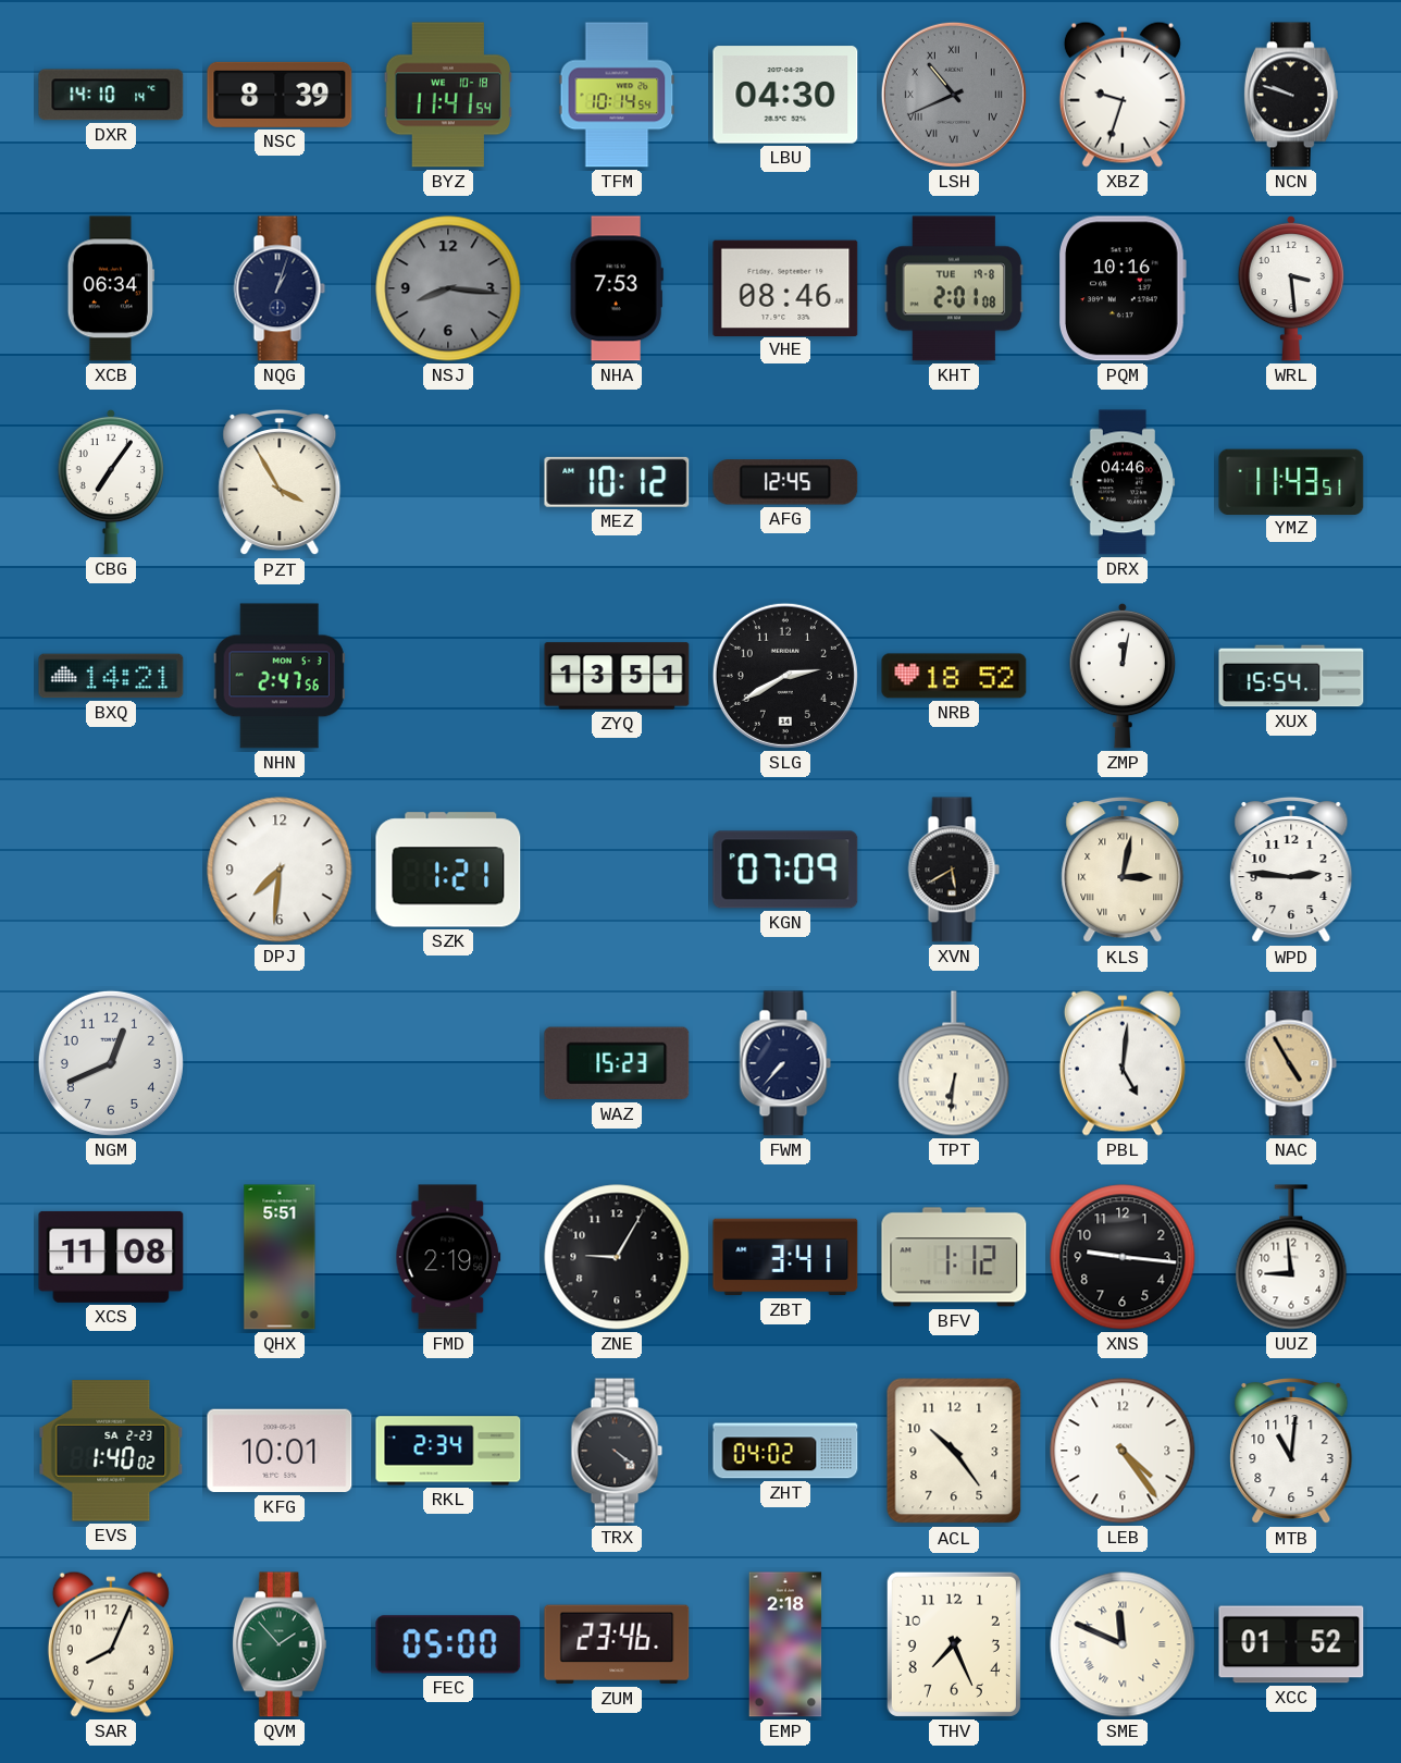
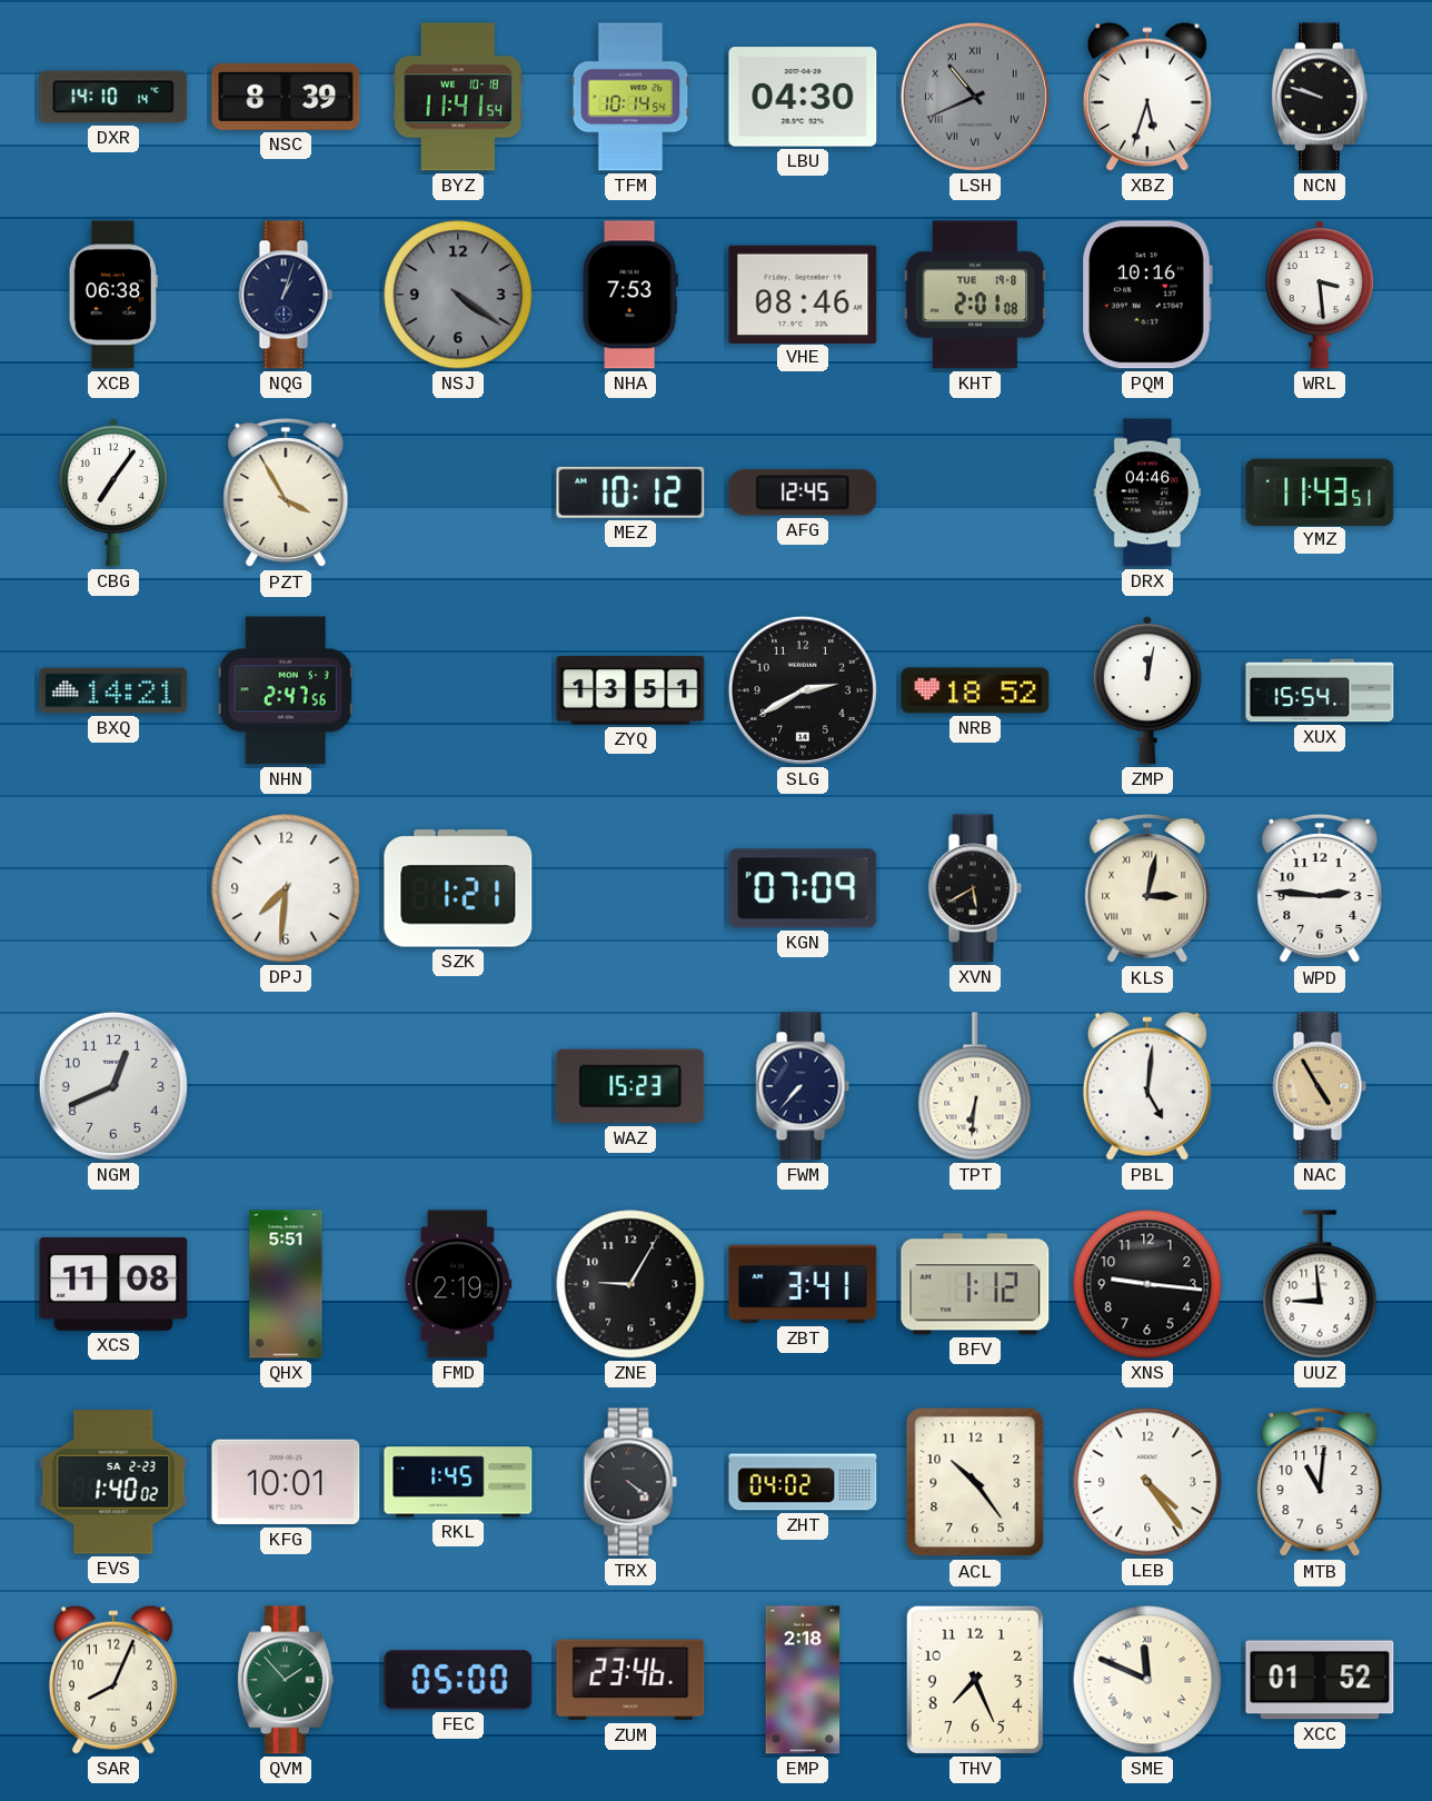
XBZ: 9:33 -> 5:33
XCB: 06:34 -> 06:38
NSJ: 8:16 -> 4:21
RKL: 2:34 -> 1:45
